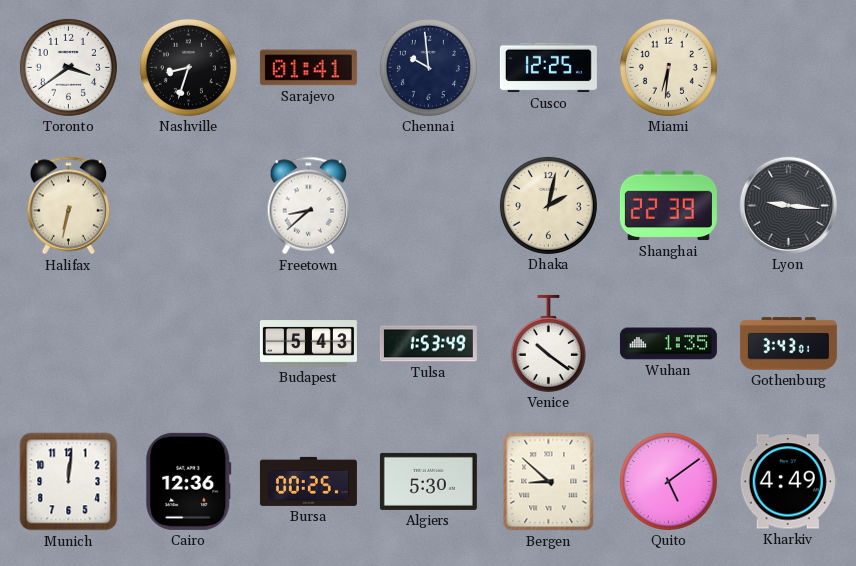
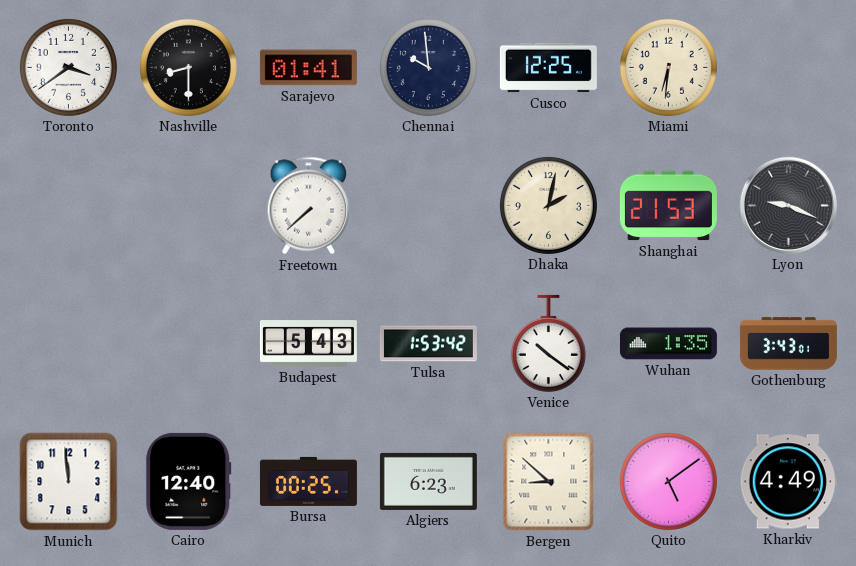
Nashville: 8:33 -> 8:30
Halifax: 6:32 -> none
Freetown: 8:38 -> 7:38
Shanghai: 22:39 -> 21:53
Lyon: 9:16 -> 9:19
Tulsa: 1:53:49 -> 1:53:42
Munich: 12:01 -> 11:59
Cairo: 12:36 -> 12:40
Algiers: 5:30 -> 6:23
